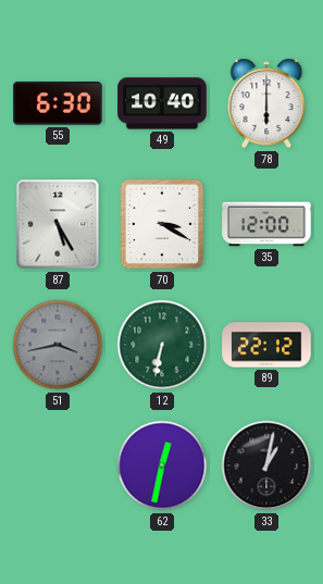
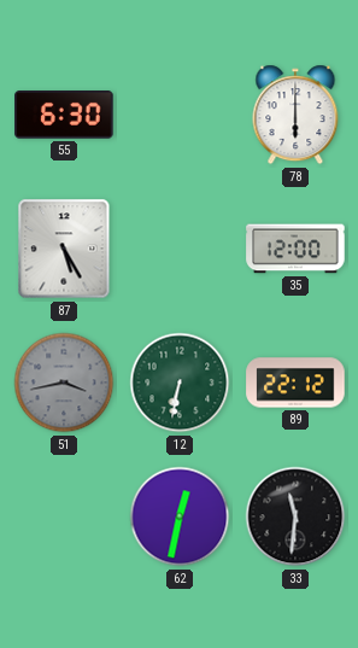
49: 10:40 -> none
70: 3:20 -> none
33: 1:02 -> 11:31
